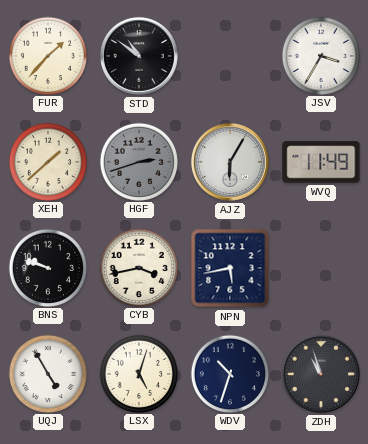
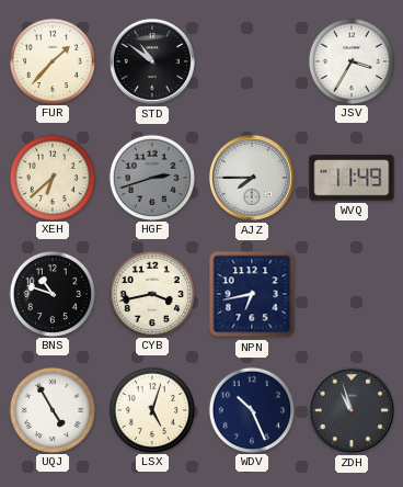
XEH: 1:38 -> 6:38
AJZ: 6:05 -> 7:45
BNS: 9:48 -> 10:48
NPN: 5:43 -> 6:43
WDV: 10:33 -> 10:26
